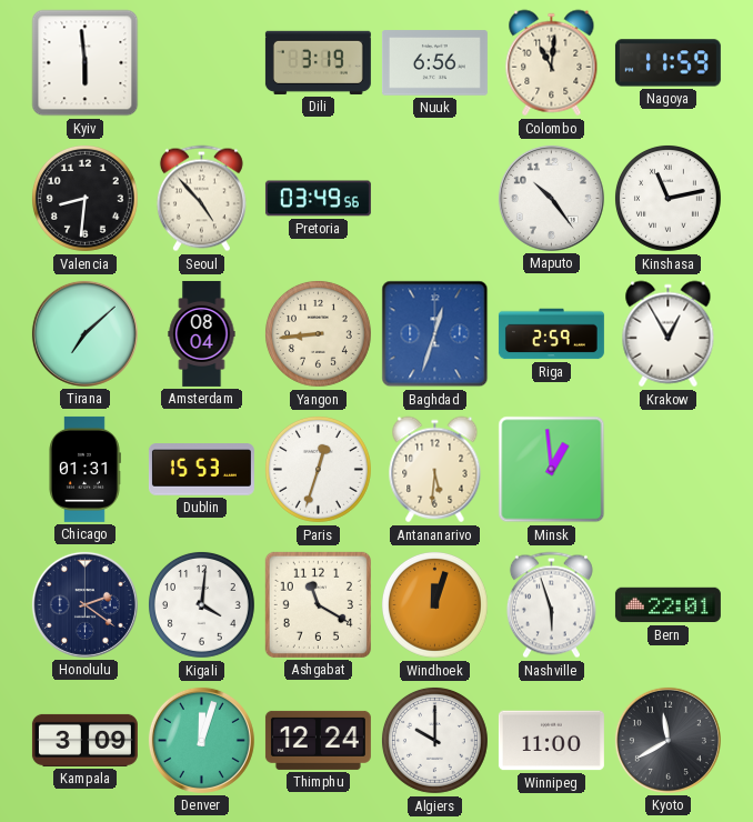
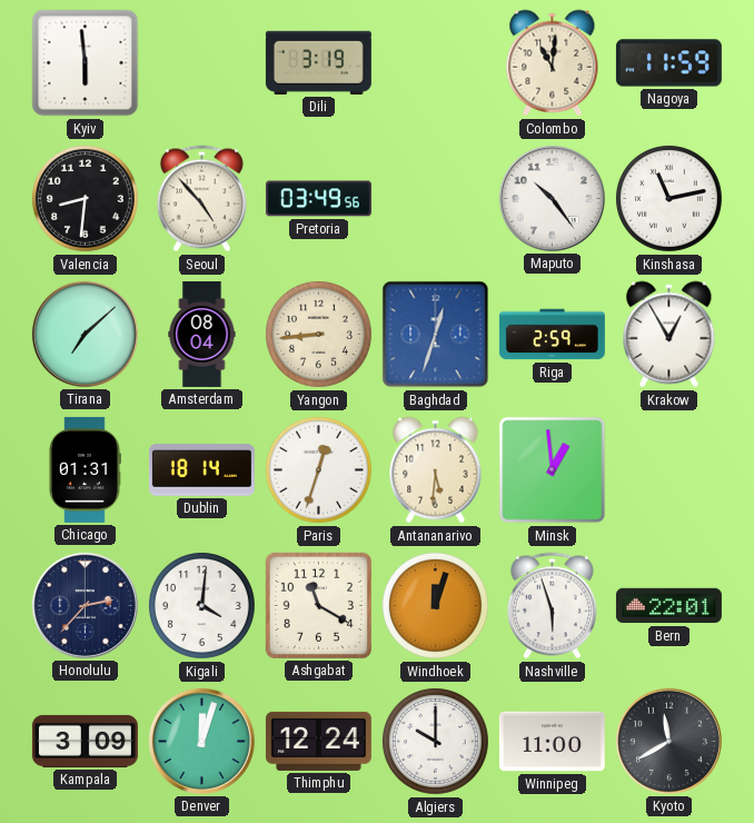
Nuuk: 6:56 -> none
Dublin: 15:53 -> 18:14
Honolulu: 2:21 -> 2:37
